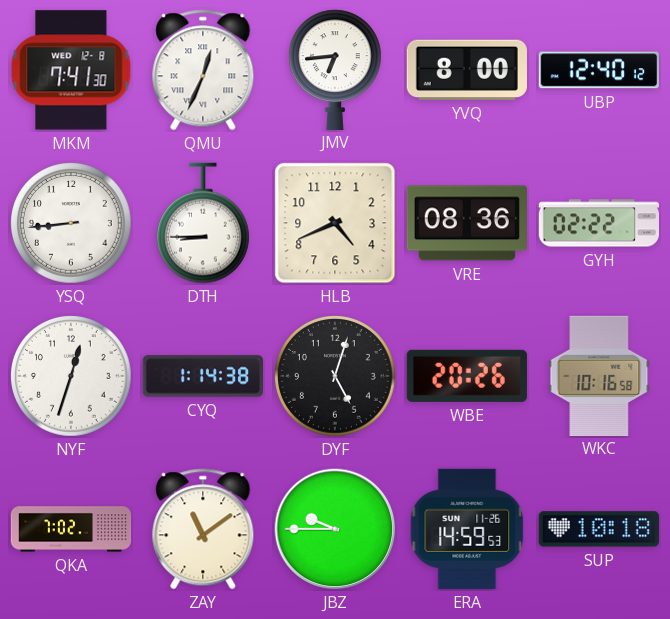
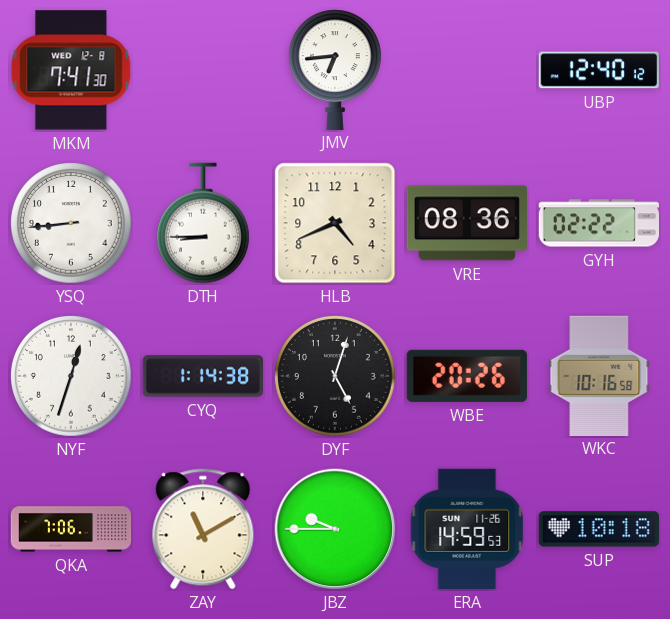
QMU: 12:34 -> none
YVQ: 8:00 -> none
QKA: 7:02 -> 7:06
ZAY: 11:09 -> 11:10
